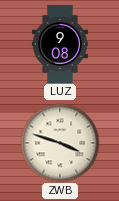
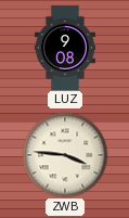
ZWB: 3:48 -> 3:46
